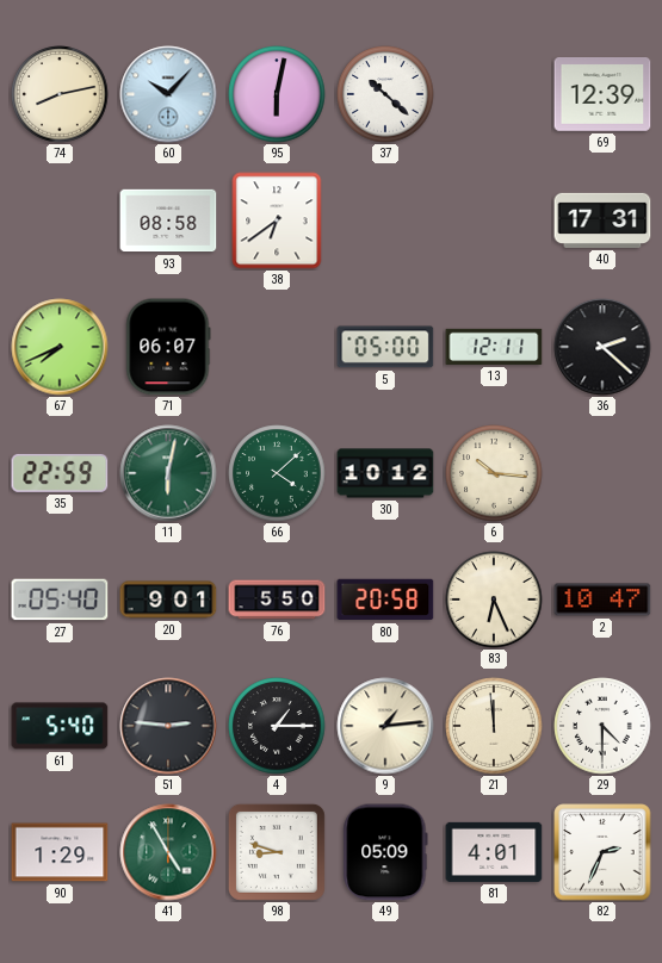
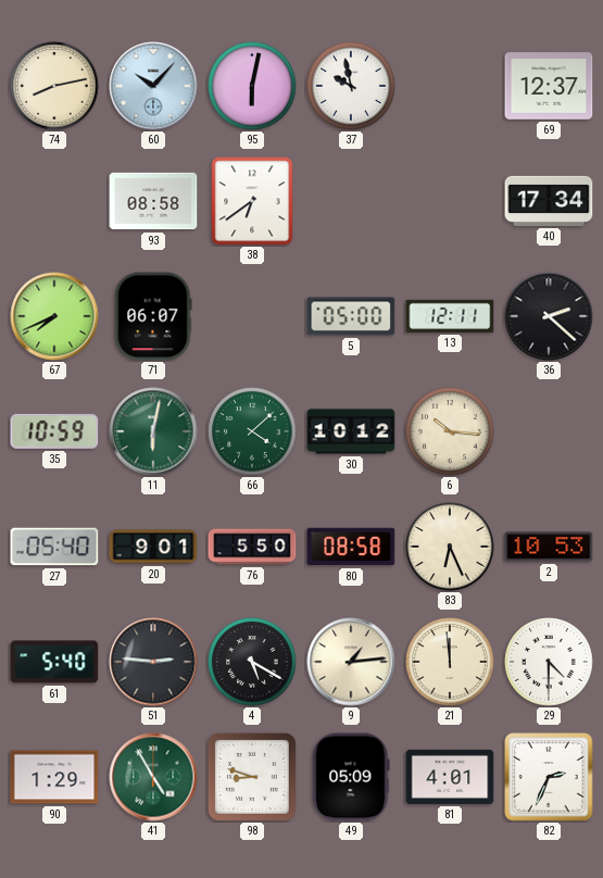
37: 10:22 -> 9:58
69: 12:39 -> 12:37
40: 17:31 -> 17:34
35: 22:59 -> 10:59
80: 20:58 -> 08:58
2: 10:47 -> 10:53
4: 1:15 -> 5:20
